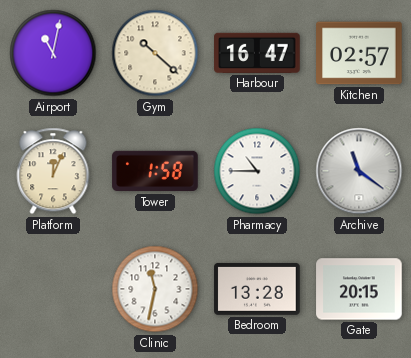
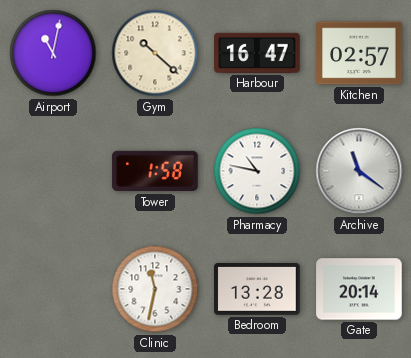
Platform: 12:04 -> none
Pharmacy: 10:45 -> 10:47
Gate: 20:15 -> 20:14
